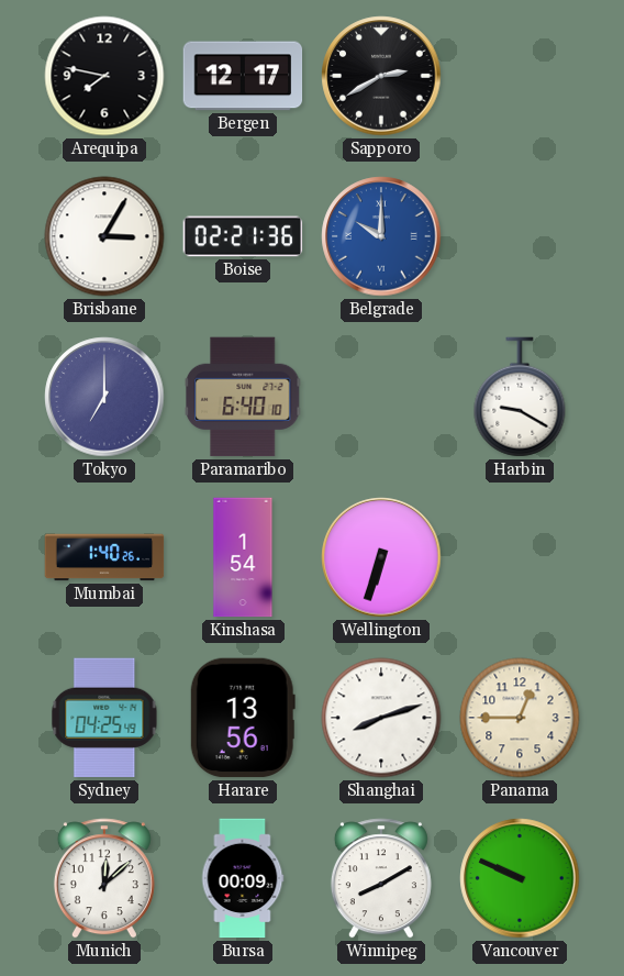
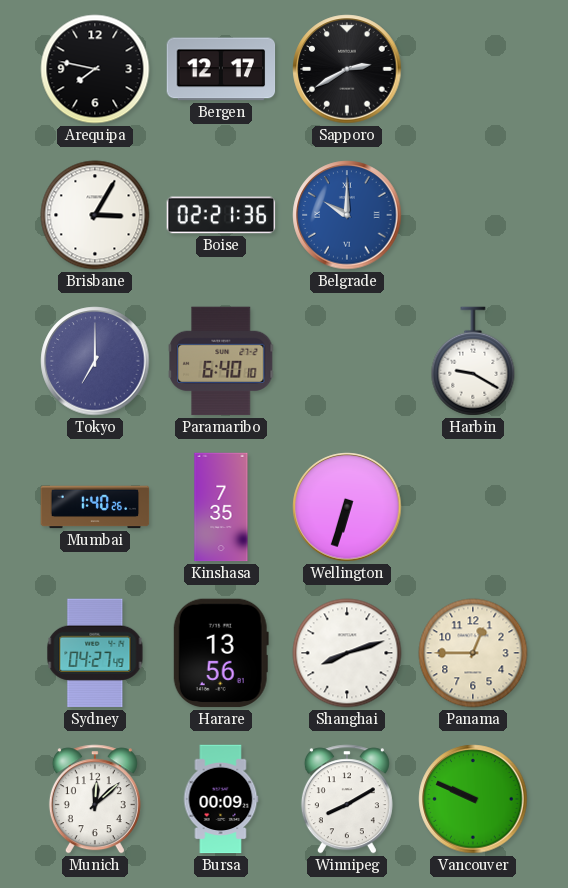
Kinshasa: 1:54 -> 7:35
Sydney: 04:25 -> 04:27
